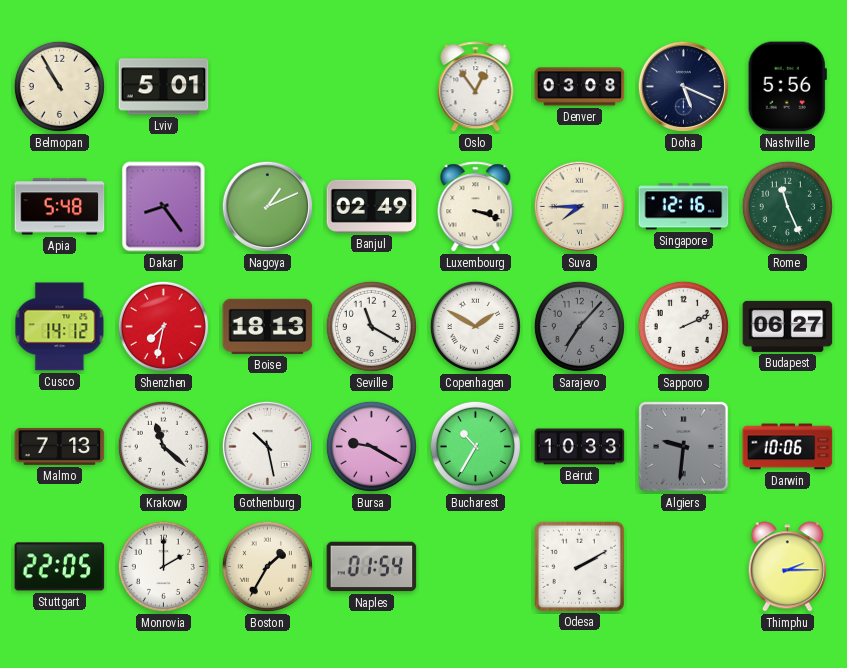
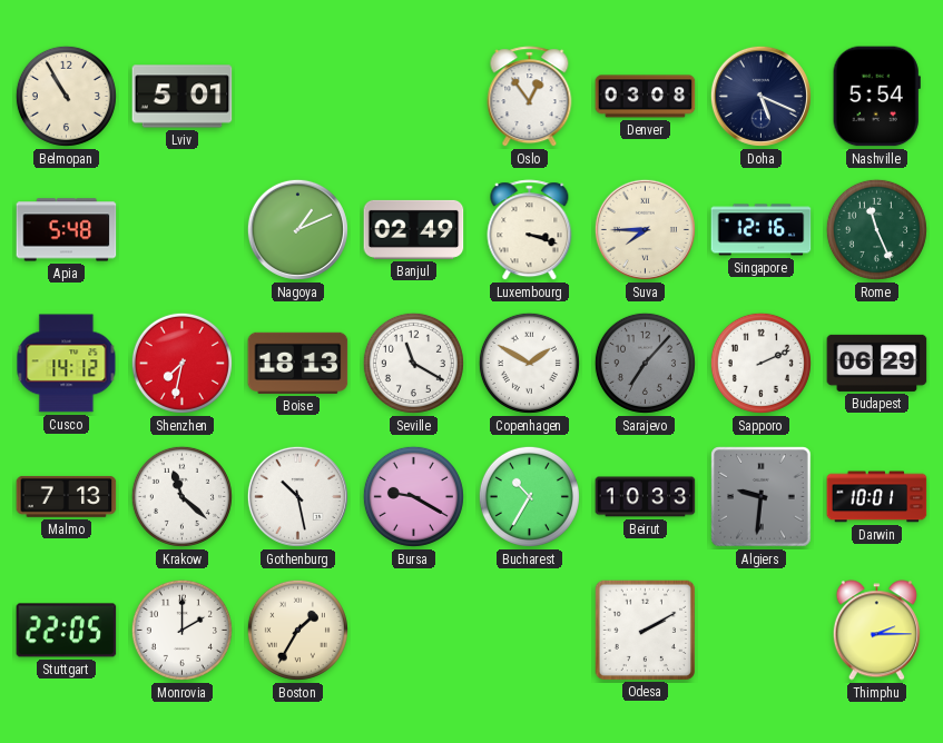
Nashville: 5:56 -> 5:54
Dakar: 8:24 -> none
Budapest: 06:27 -> 06:29
Darwin: 10:06 -> 10:01
Naples: 01:54 -> none
